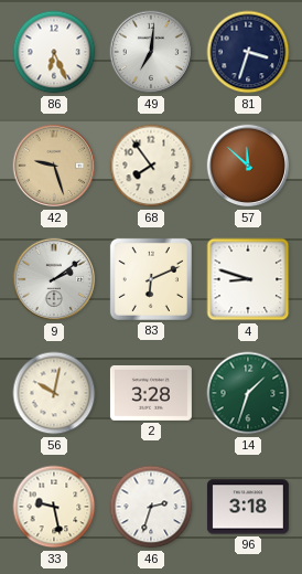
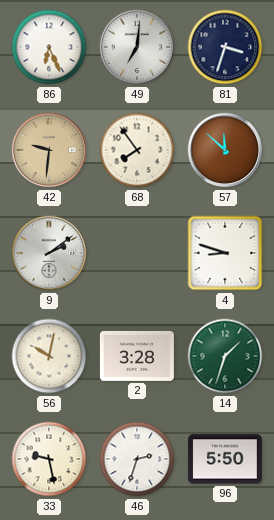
42: 9:27 -> 9:31
83: 6:11 -> none
96: 3:18 -> 5:50
